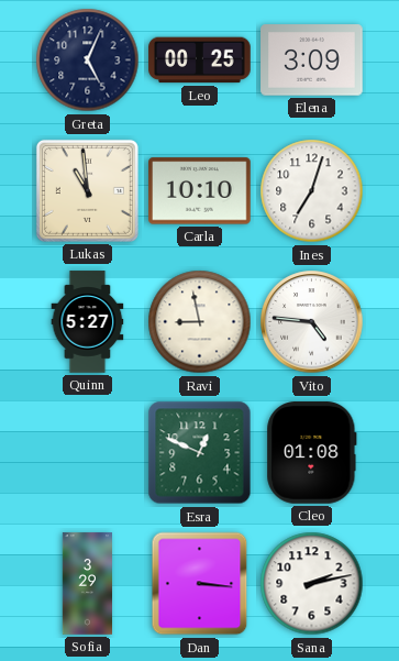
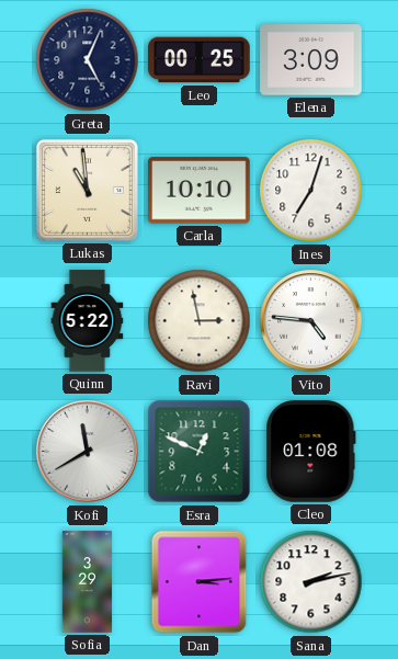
Quinn: 5:27 -> 5:22
Ravi: 8:58 -> 2:58
Kofi: none -> 11:40
Dan: 3:16 -> 3:14
